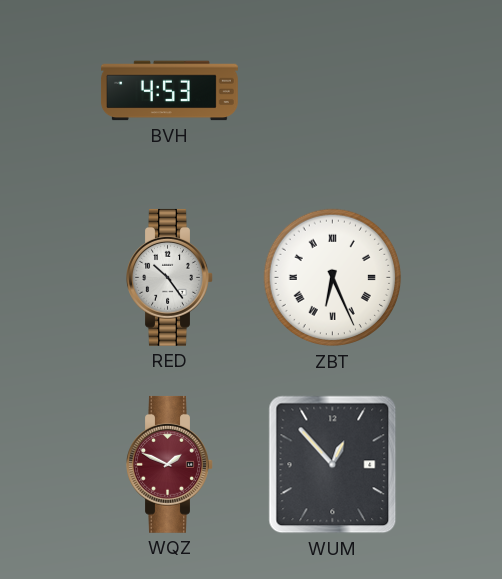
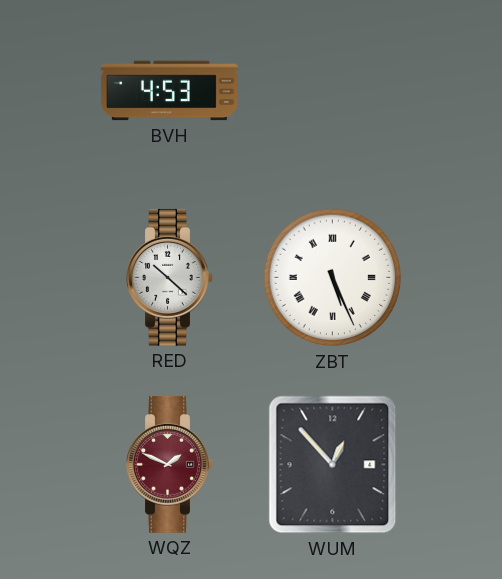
RED: 10:24 -> 10:22
ZBT: 6:26 -> 5:26
